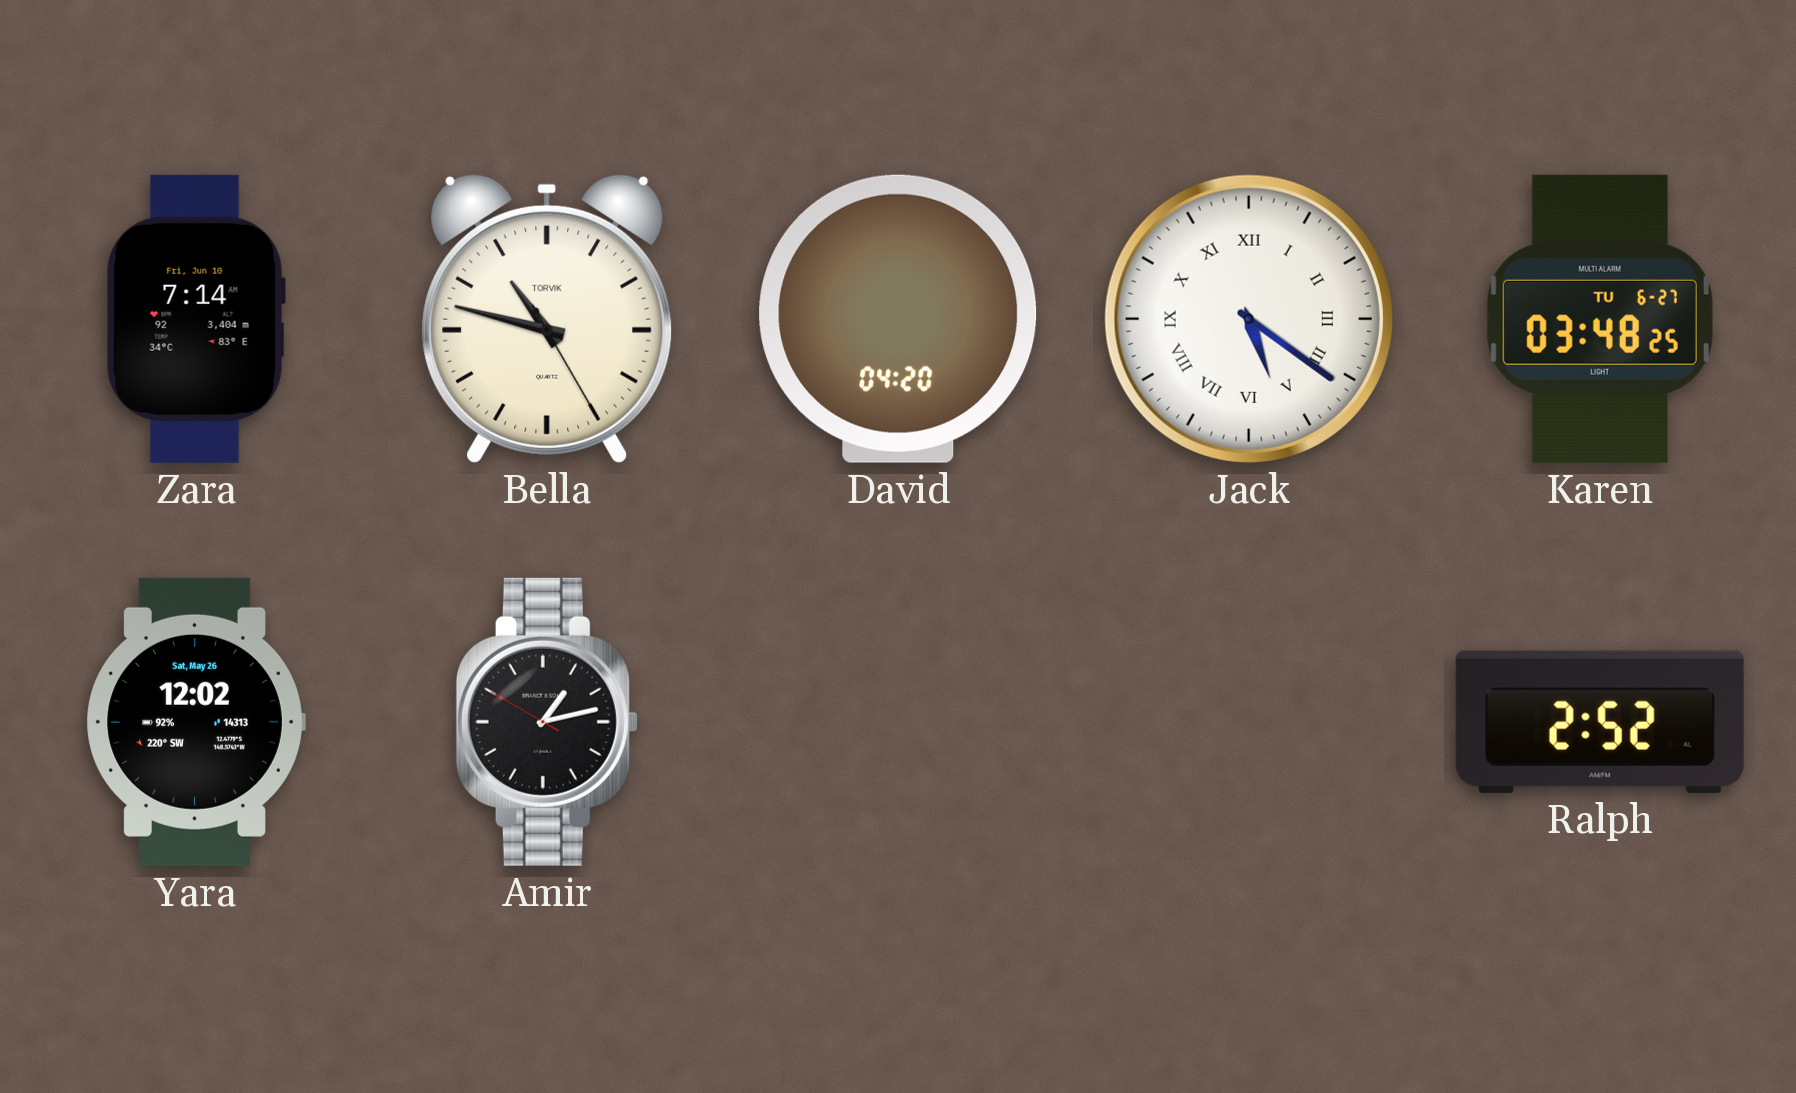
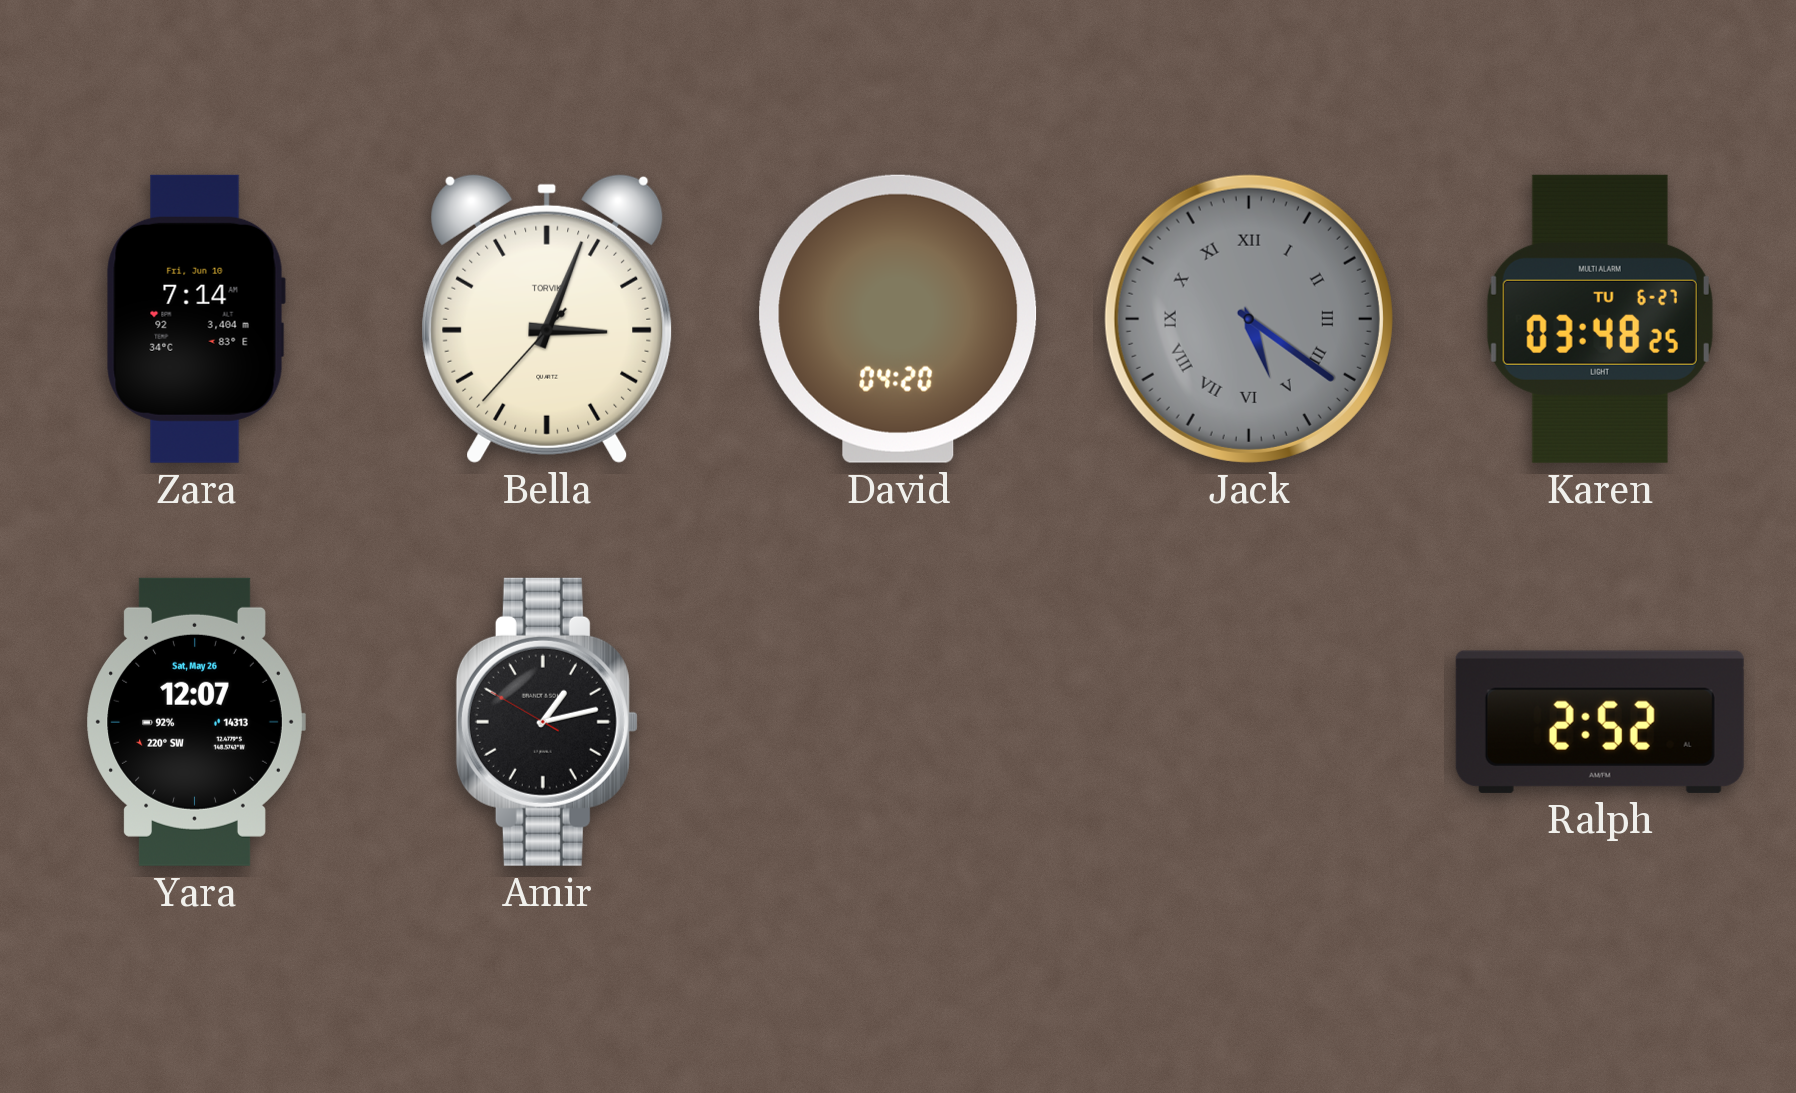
Bella: 10:47 -> 3:03
Jack dial: white -> grey
Yara: 12:02 -> 12:07
